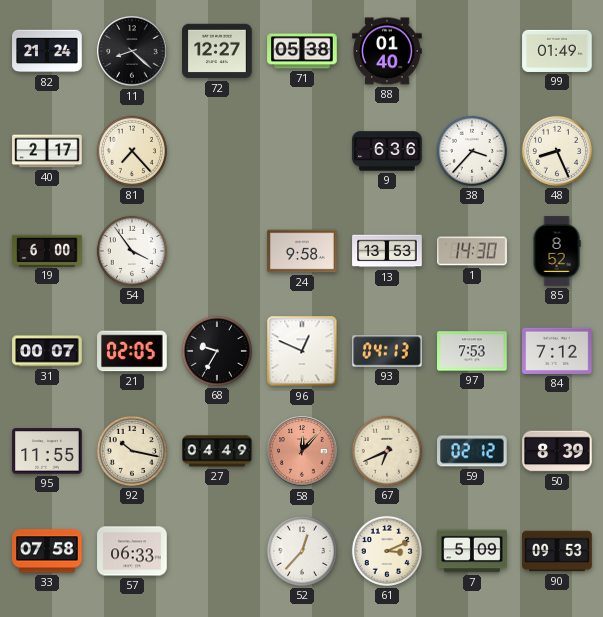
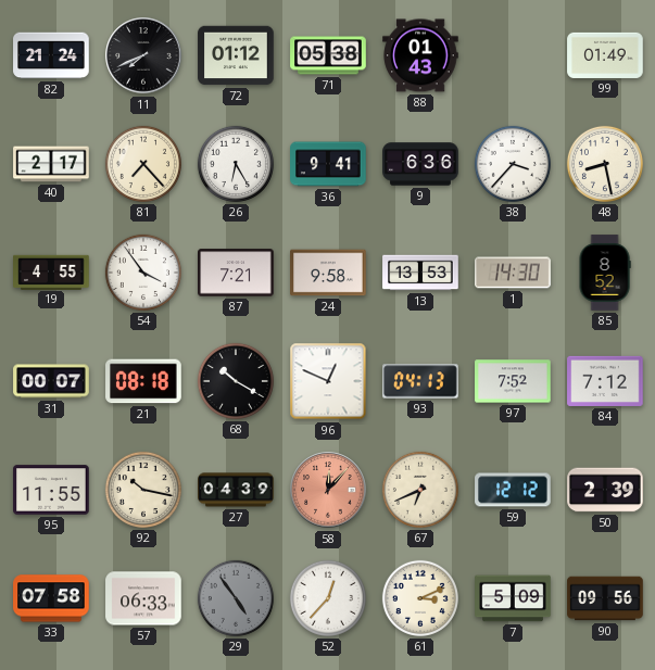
11: 8:22 -> 7:41
72: 12:27 -> 01:12
88: 01:40 -> 01:43
26: none -> 6:25
36: none -> 9:41
48: 8:26 -> 8:28
19: 6:00 -> 4:55
87: none -> 7:21
21: 02:05 -> 08:18
68: 9:35 -> 10:20
97: 7:53 -> 7:52
27: 04:49 -> 04:39
59: 02:12 -> 12:12
50: 8:39 -> 2:39
29: none -> 4:54
90: 09:53 -> 09:56
